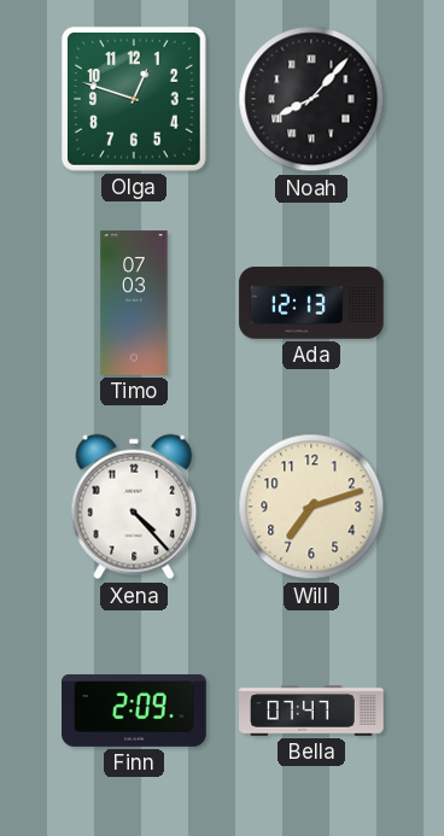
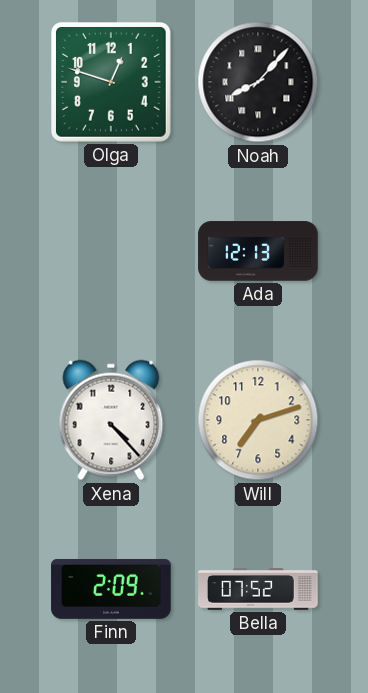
Timo: 07:03 -> none
Bella: 07:47 -> 07:52
